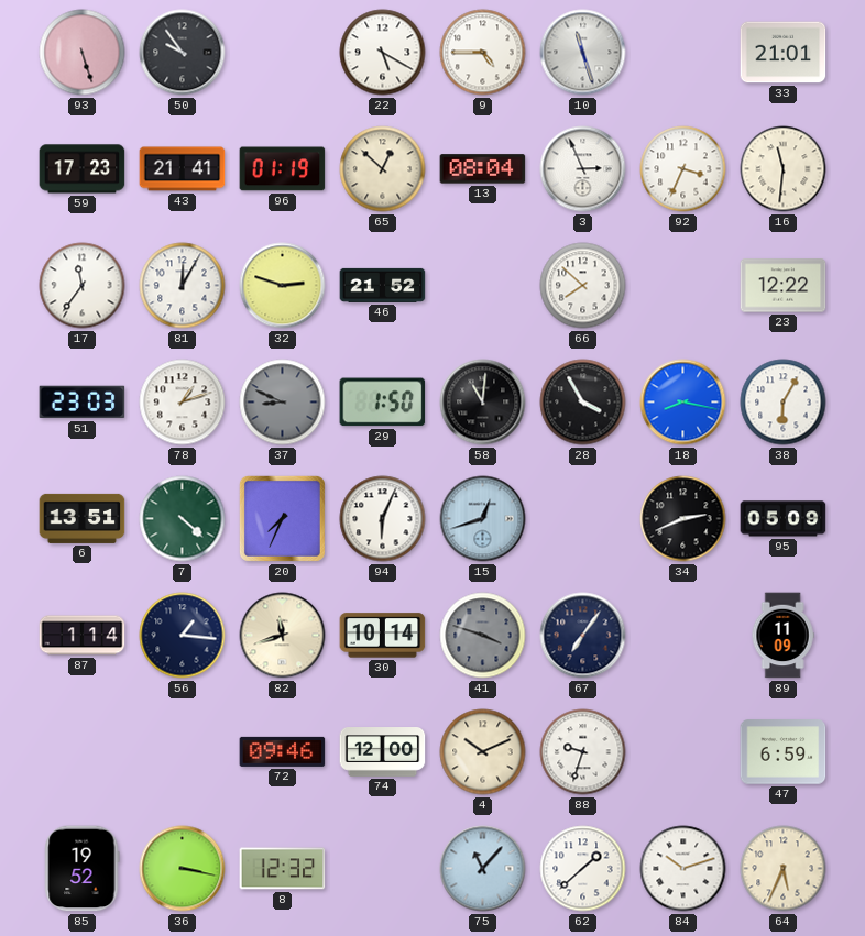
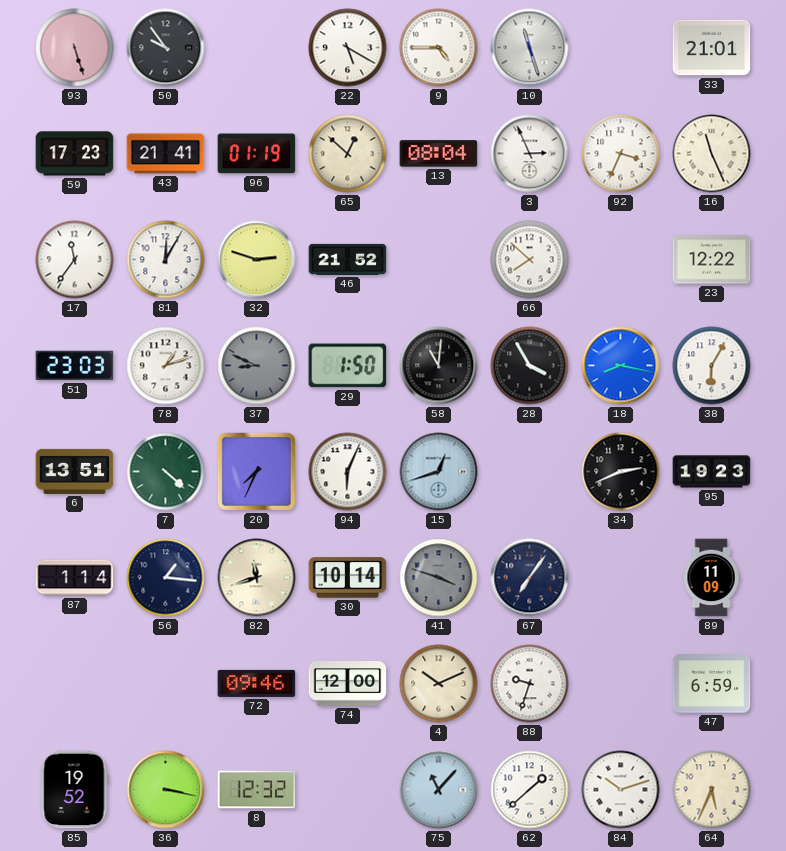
16: 11:31 -> 11:26
95: 05:09 -> 19:23
